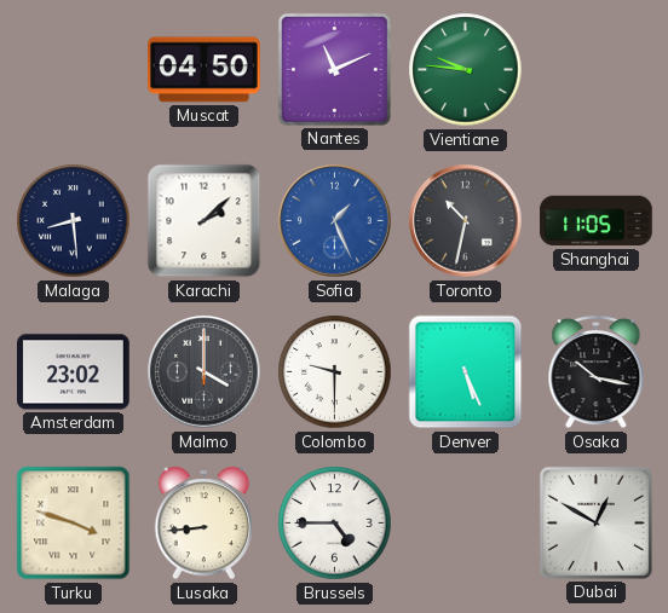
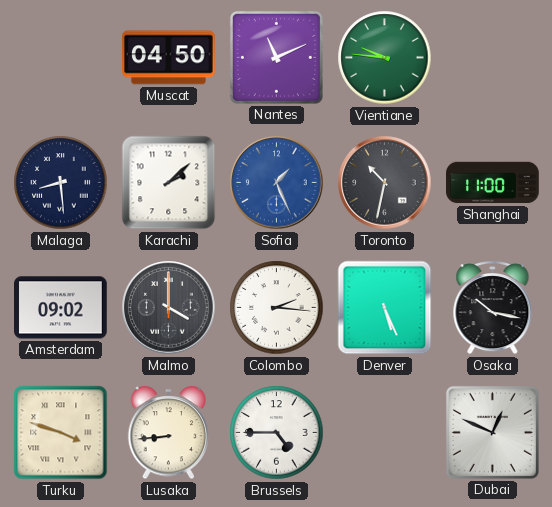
Shanghai: 11:05 -> 11:00
Amsterdam: 23:02 -> 09:02
Colombo: 9:30 -> 2:16
Dubai: 12:50 -> 12:49
